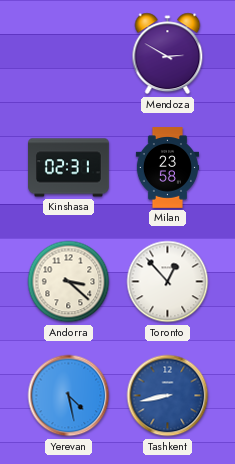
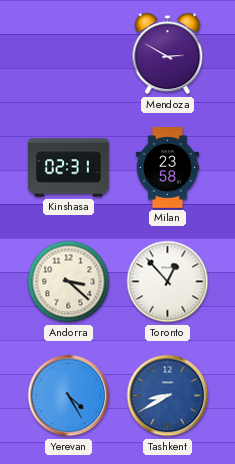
Yerevan: 4:28 -> 4:25
Tashkent: 8:43 -> 8:40
